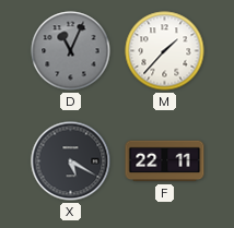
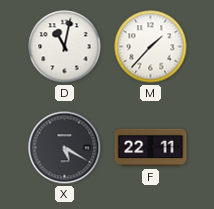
D: 11:04 -> 11:02
D dial: grey -> white
